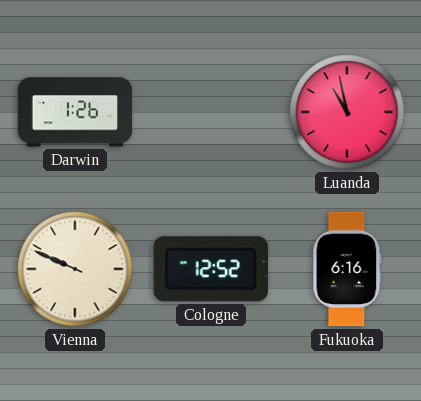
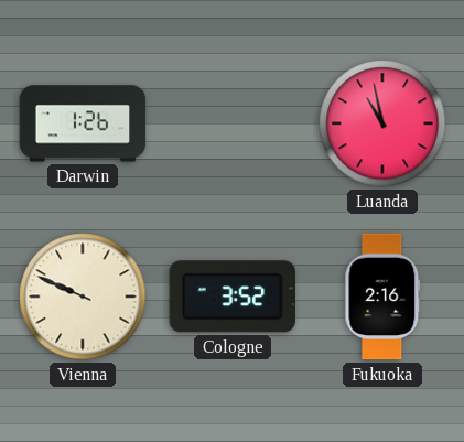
Cologne: 12:52 -> 3:52
Fukuoka: 6:16 -> 2:16
